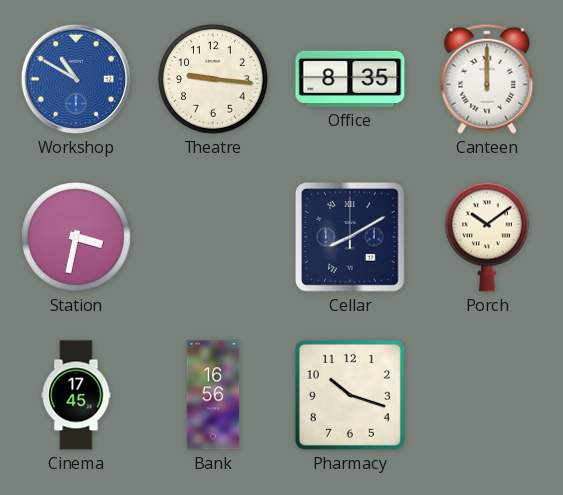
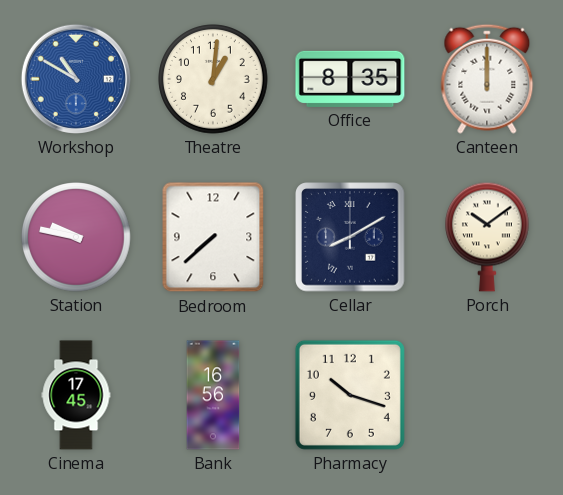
Theatre: 9:16 -> 1:01
Station: 3:32 -> 9:47
Bedroom: none -> 7:38
